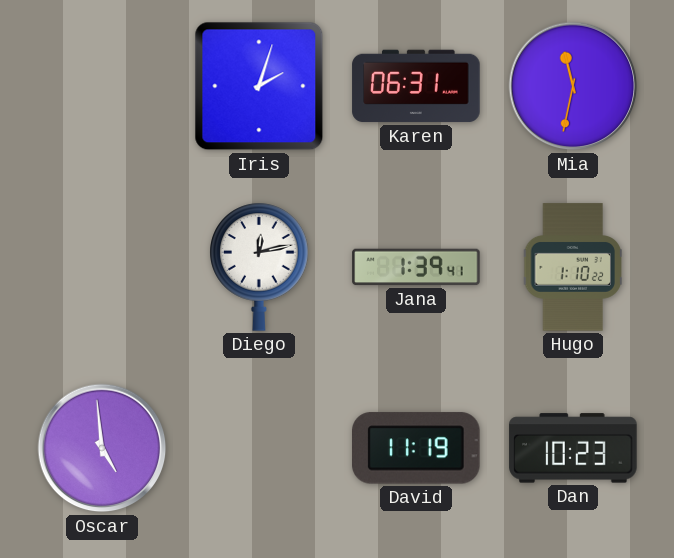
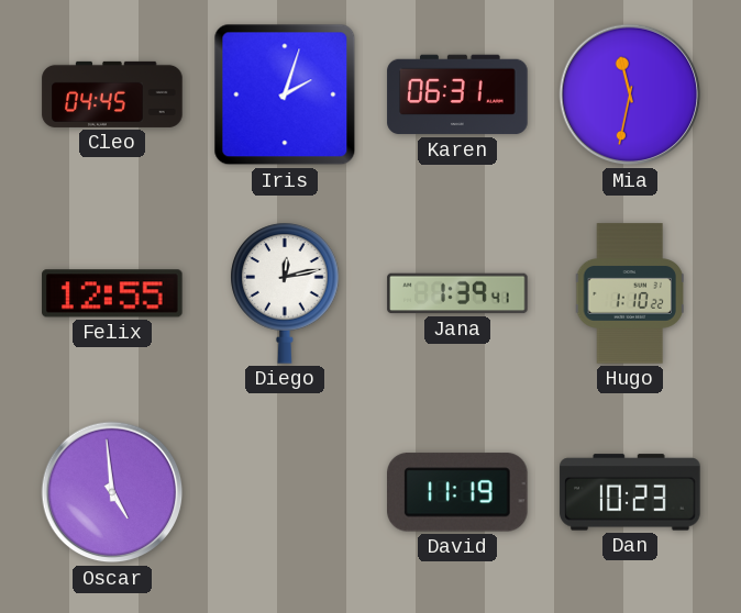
Cleo: none -> 04:45
Felix: none -> 12:55
